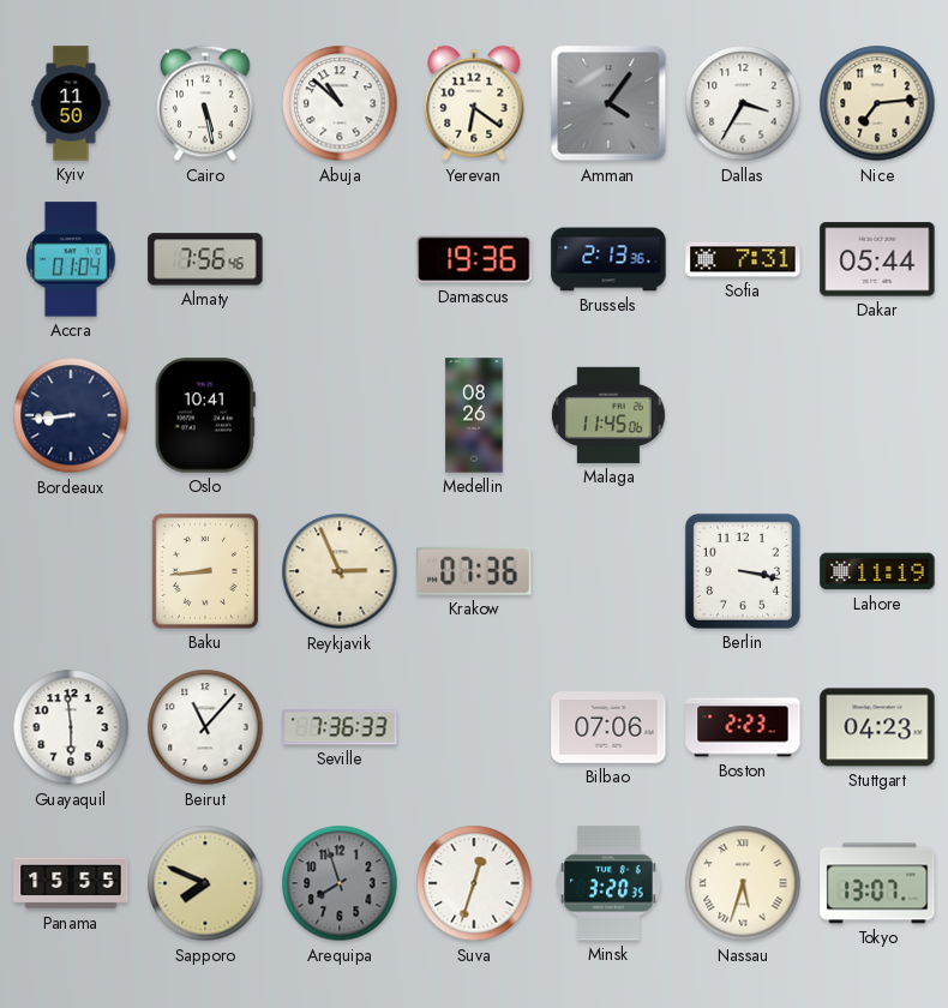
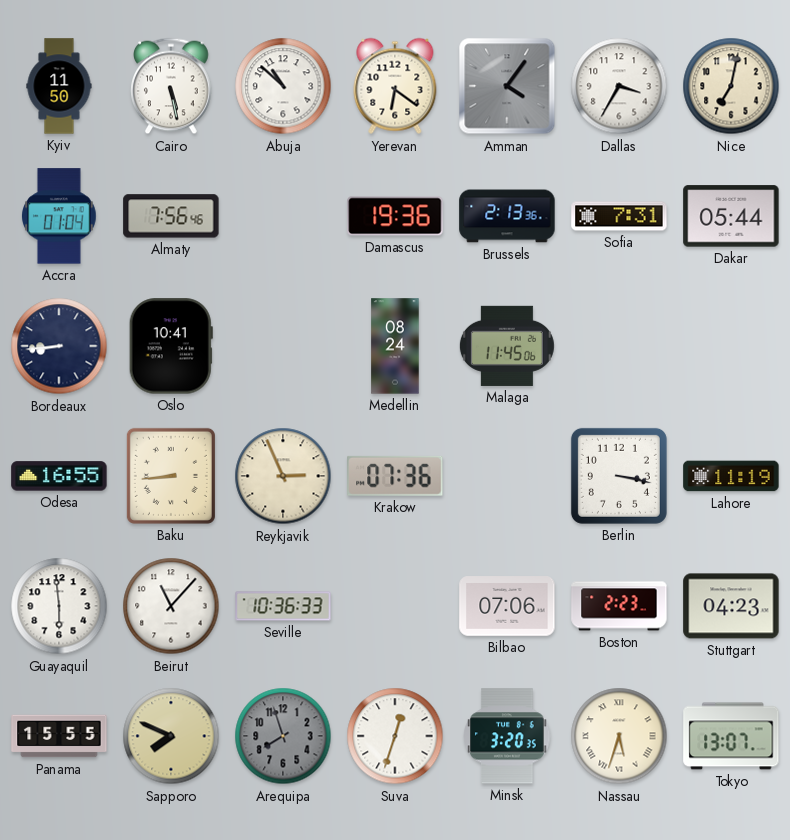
Nice: 7:14 -> 7:02
Medellin: 08:26 -> 08:24
Odesa: none -> 16:55
Seville: 7:36 -> 10:36
